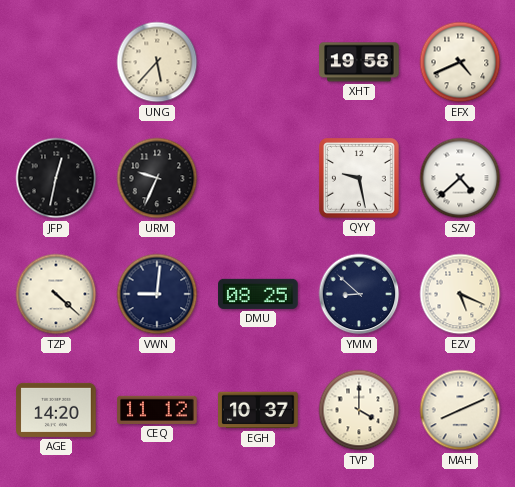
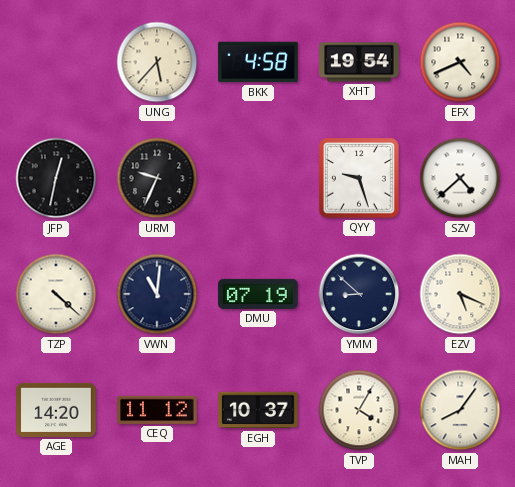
BKK: none -> 4:58
XHT: 19:58 -> 19:54
QYY: 9:28 -> 9:27
VWN: 9:01 -> 11:01
DMU: 08:25 -> 07:19
TVP: 4:00 -> 4:05
MAH: 8:11 -> 8:06
